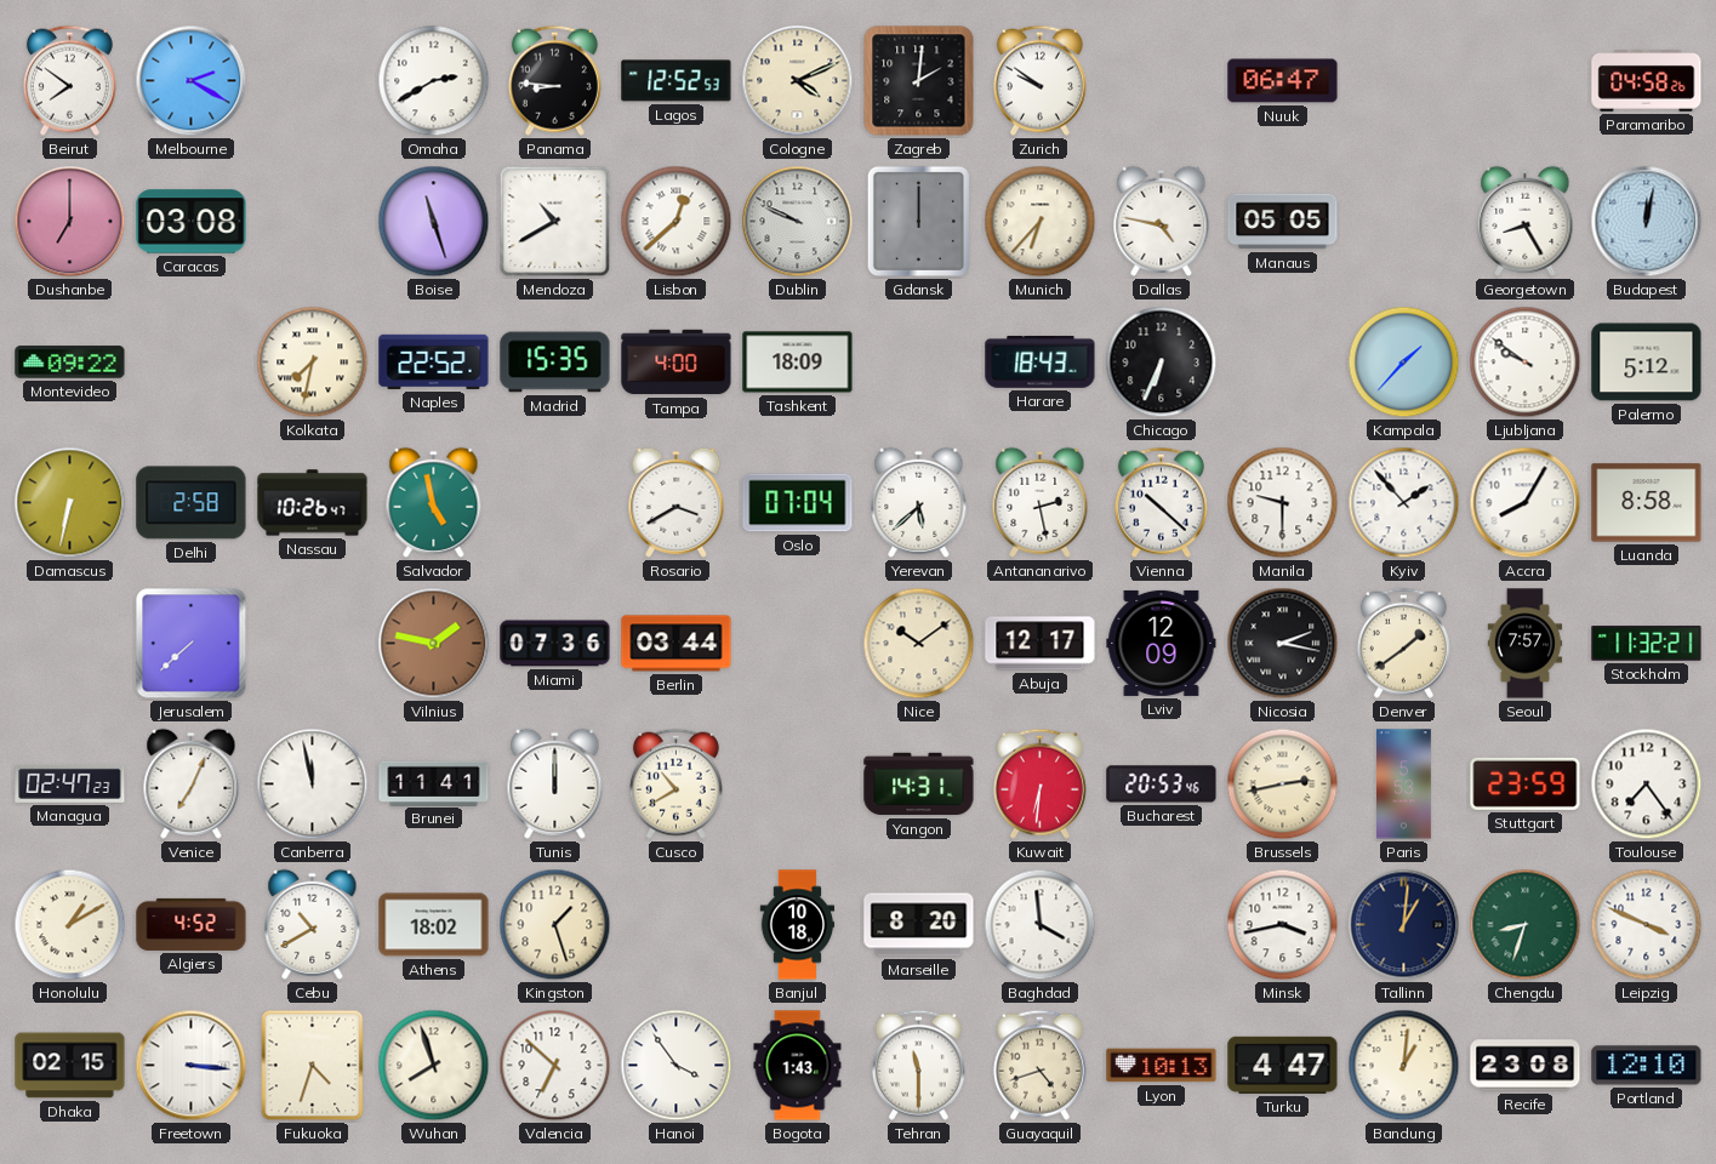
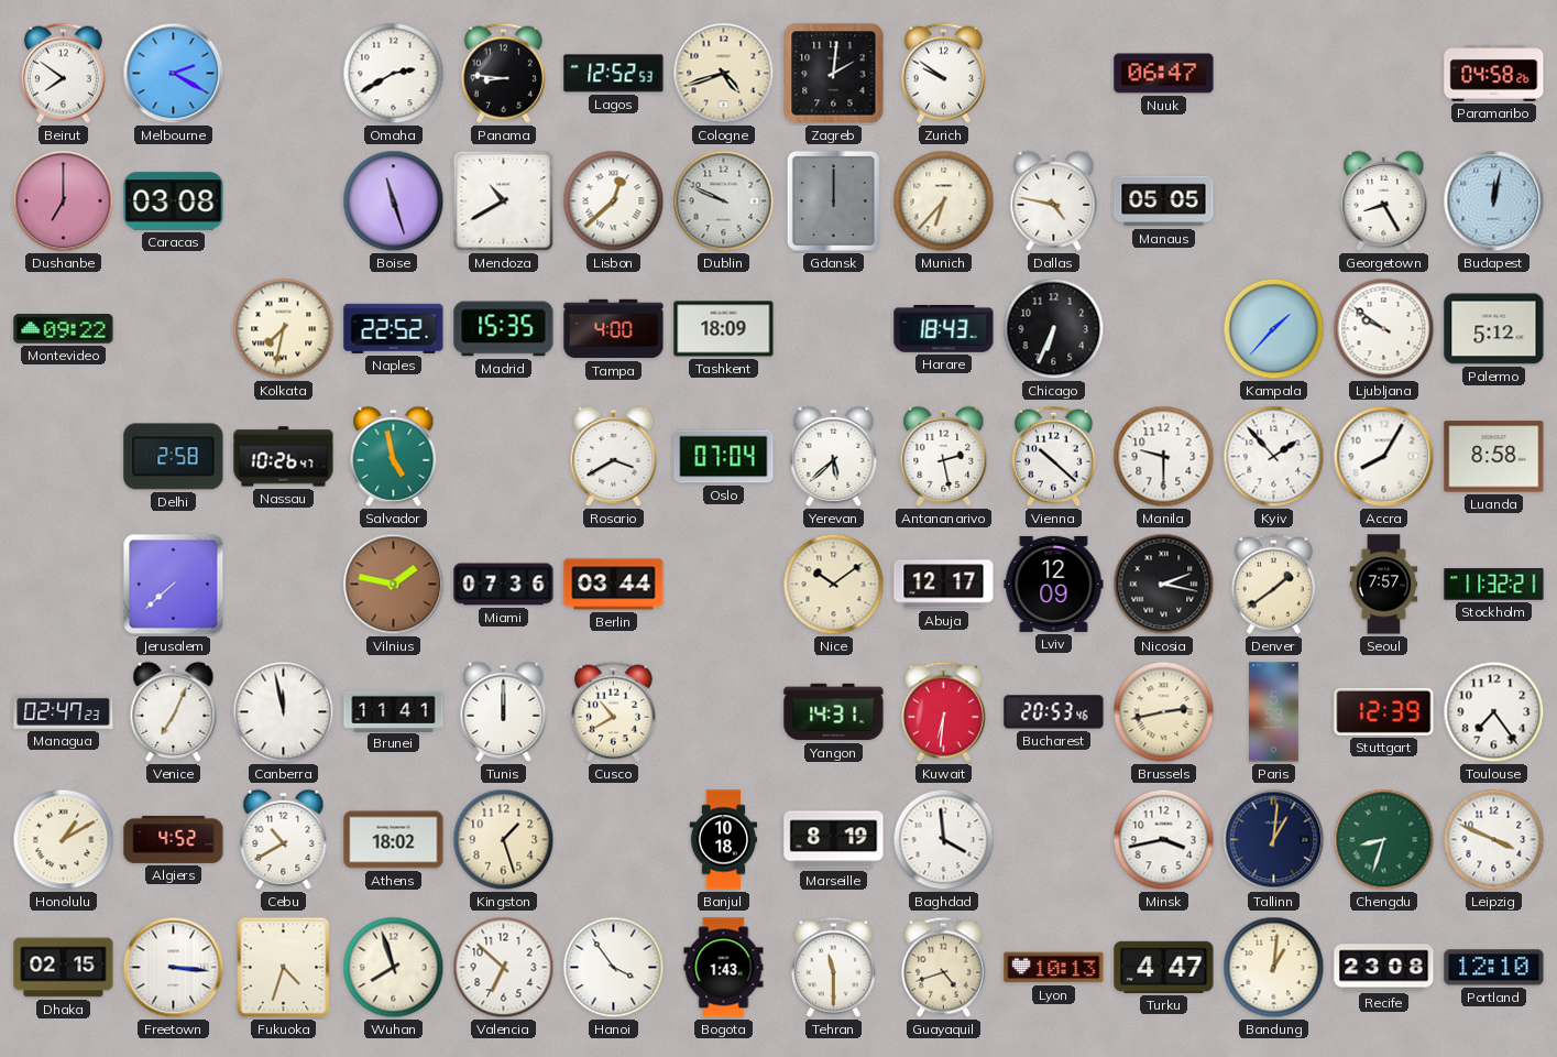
Cologne: 4:11 -> 4:42
Damascus: 6:32 -> none
Stuttgart: 23:59 -> 12:39
Marseille: 8:20 -> 8:19
